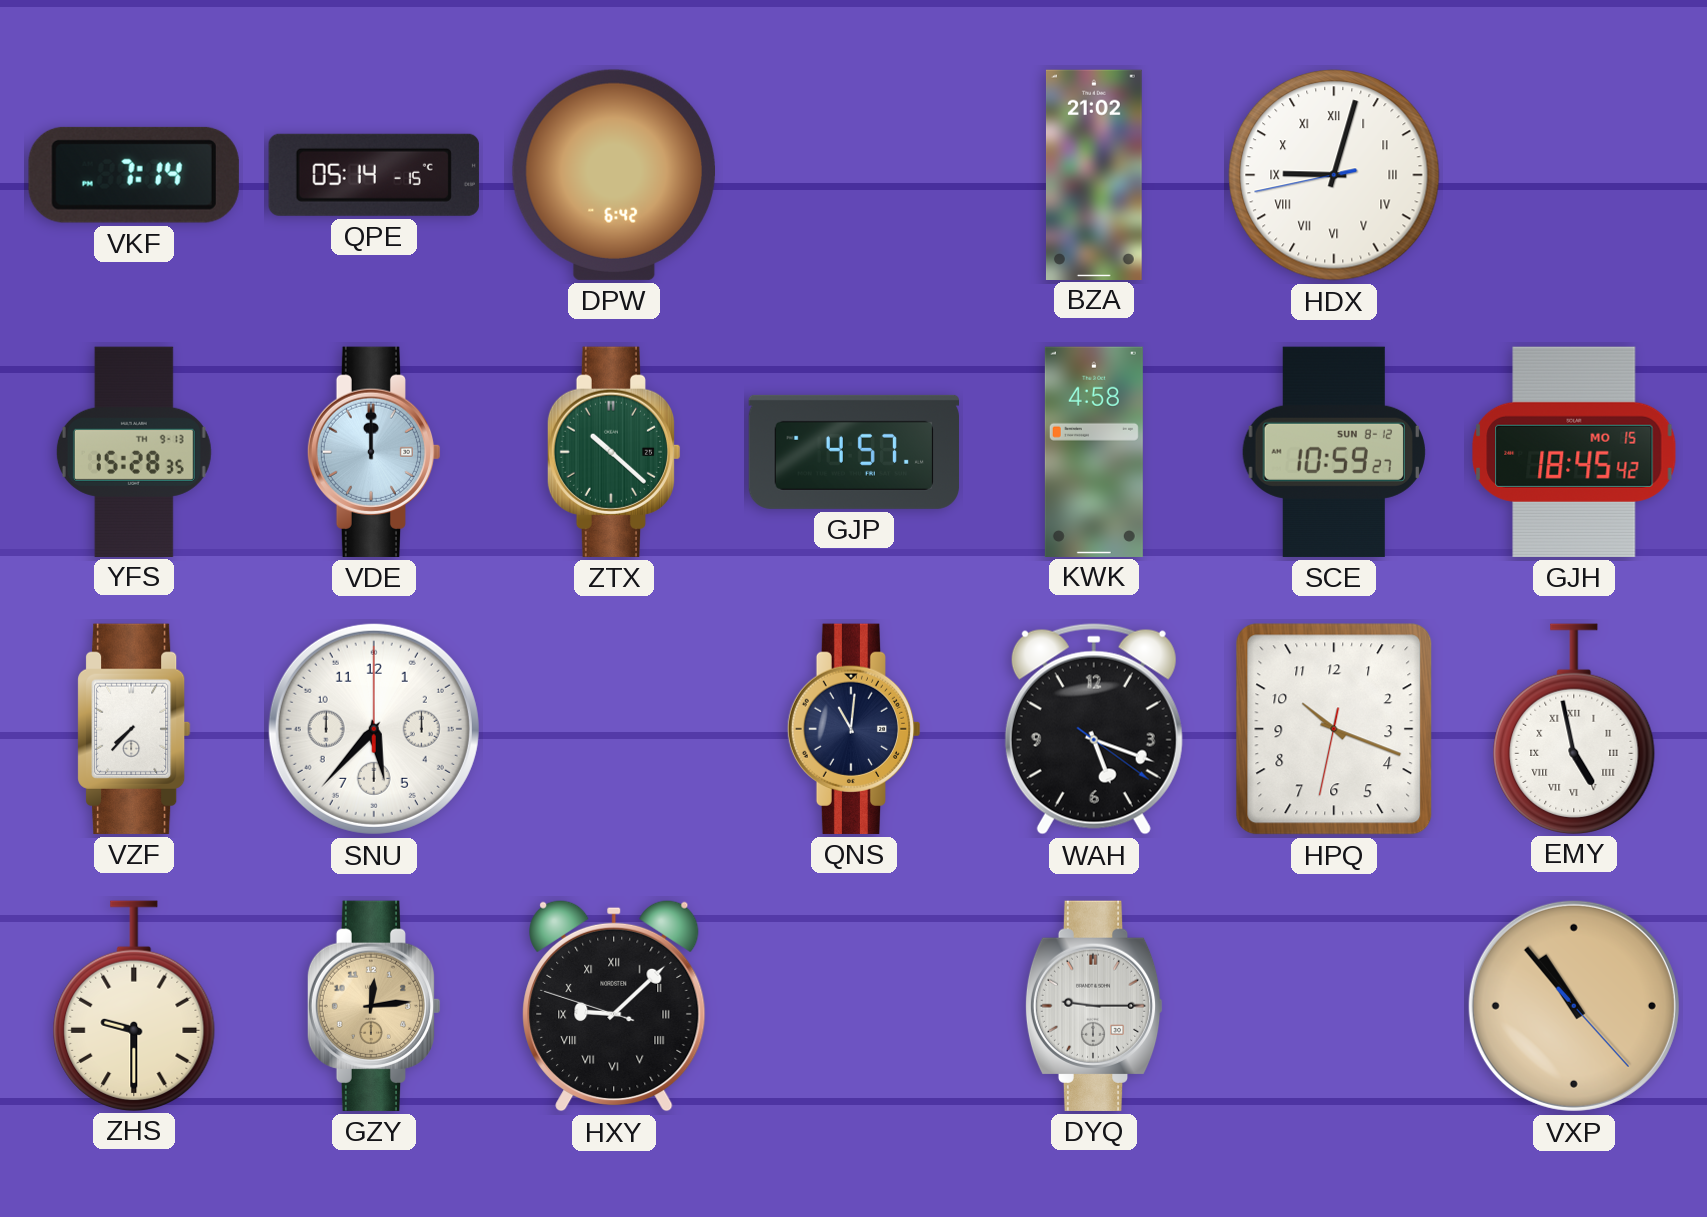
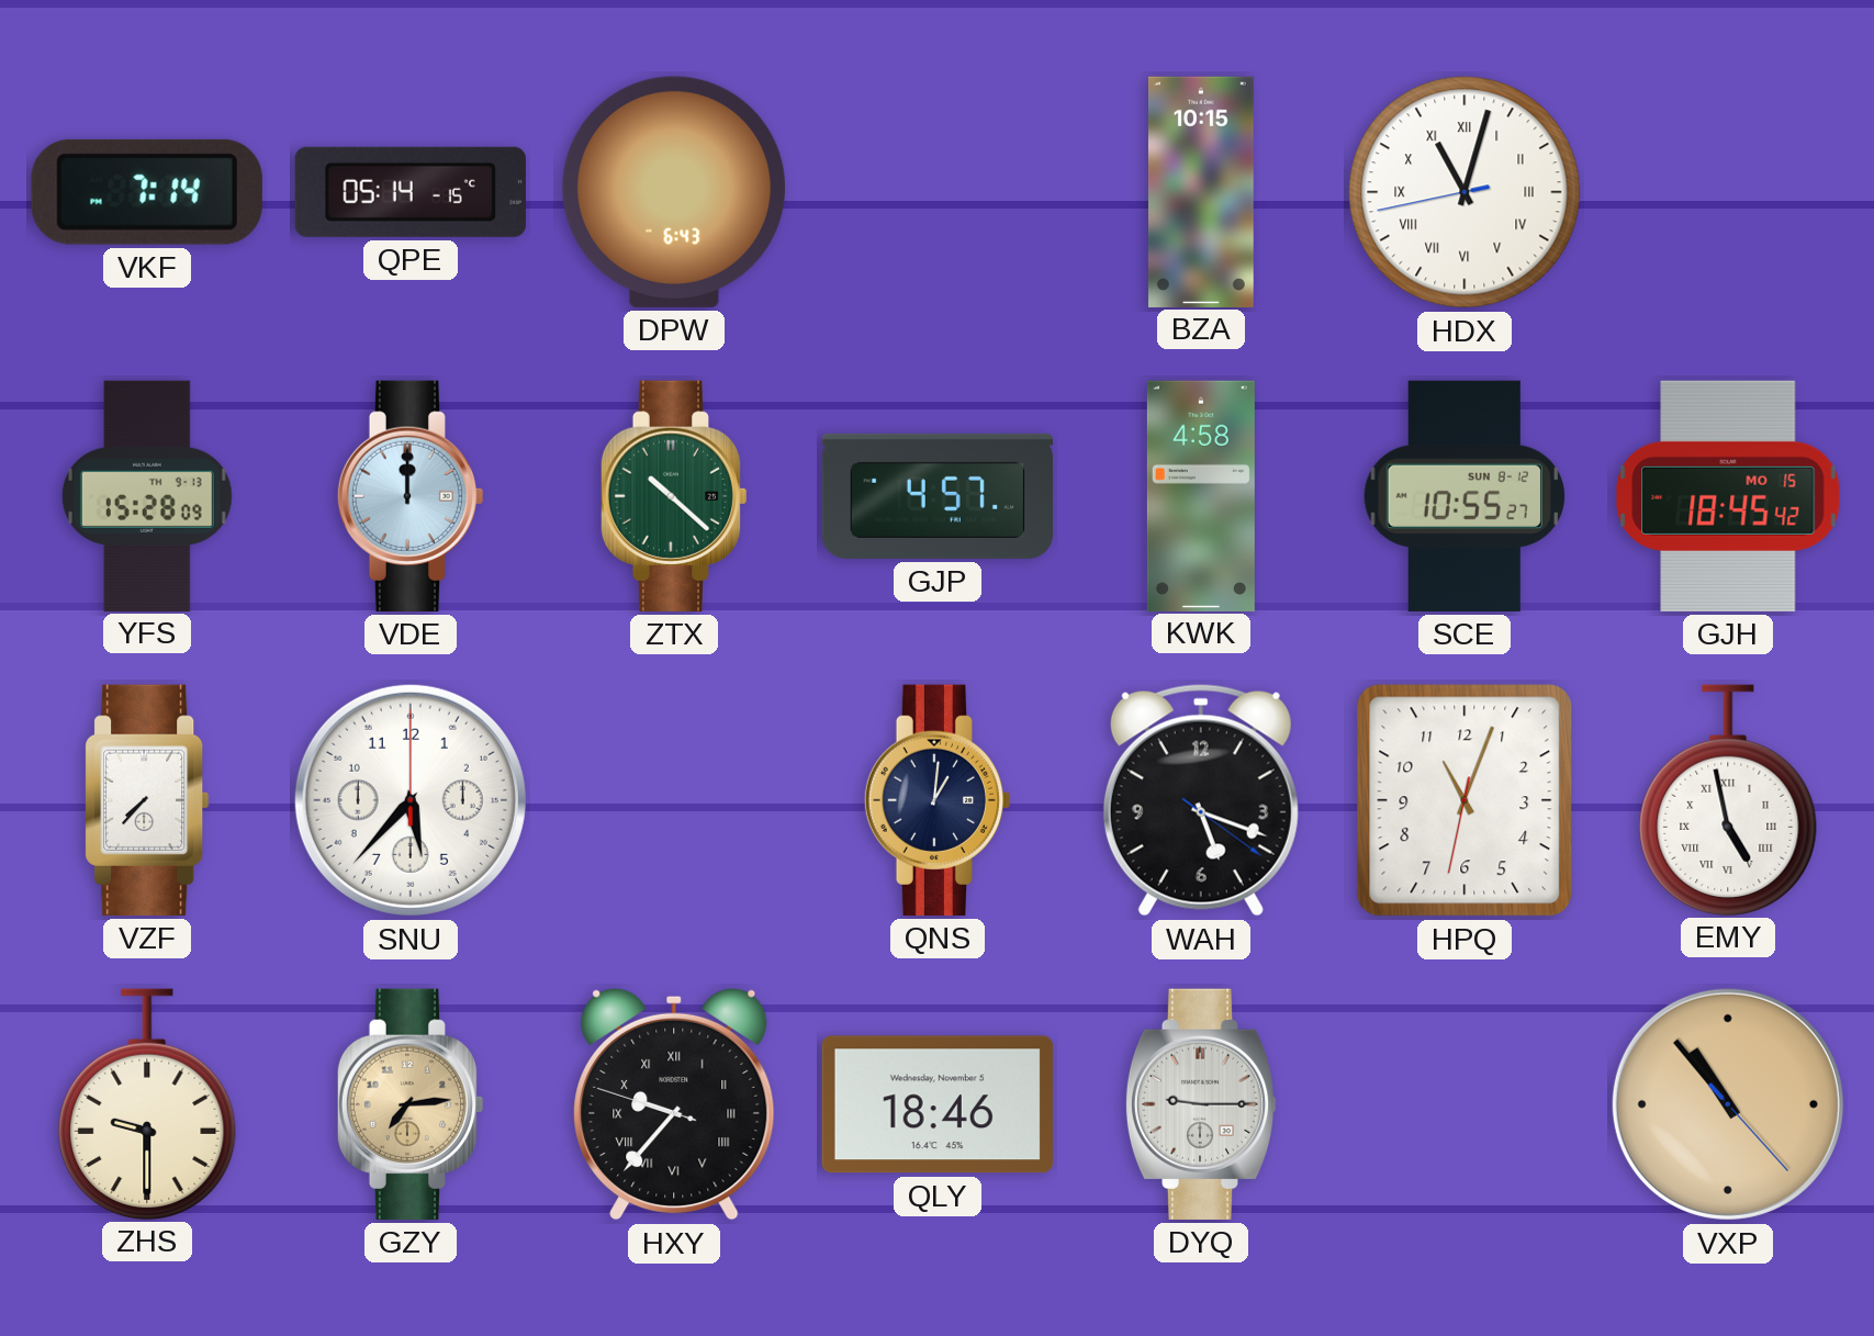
DPW: 6:42 -> 6:43
BZA: 21:02 -> 10:15
HDX: 9:02 -> 11:02
YFS: 15:28:35 -> 15:28:09
SCE: 10:59 -> 10:55
QNS: 11:01 -> 1:01
HPQ: 10:18 -> 11:03
GZY: 12:14 -> 7:14
HXY: 9:07 -> 9:36
QLY: none -> 18:46
